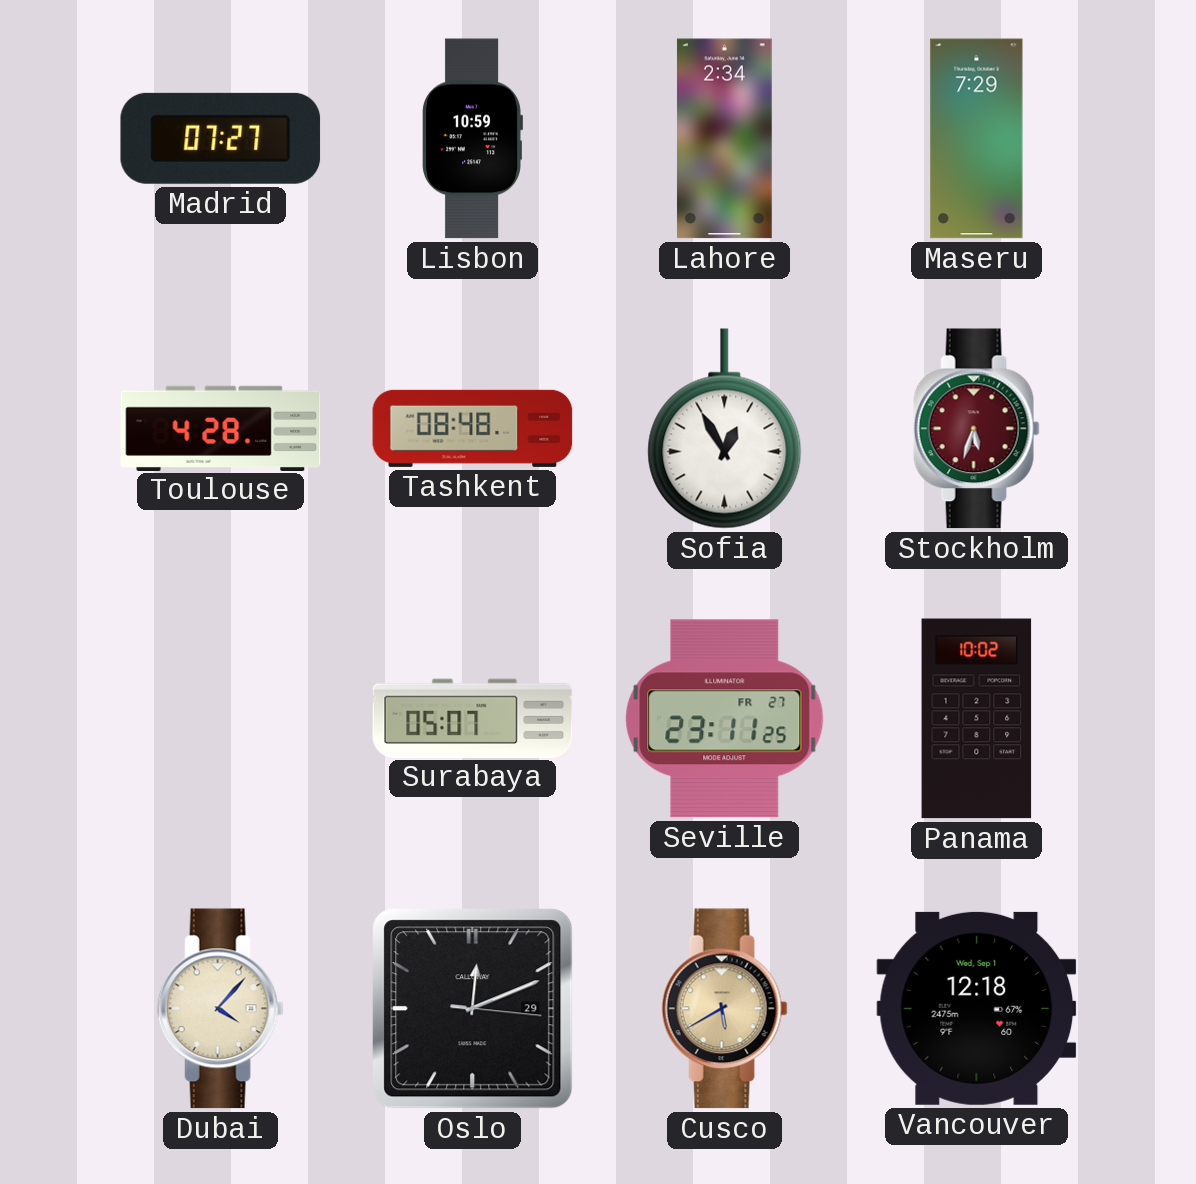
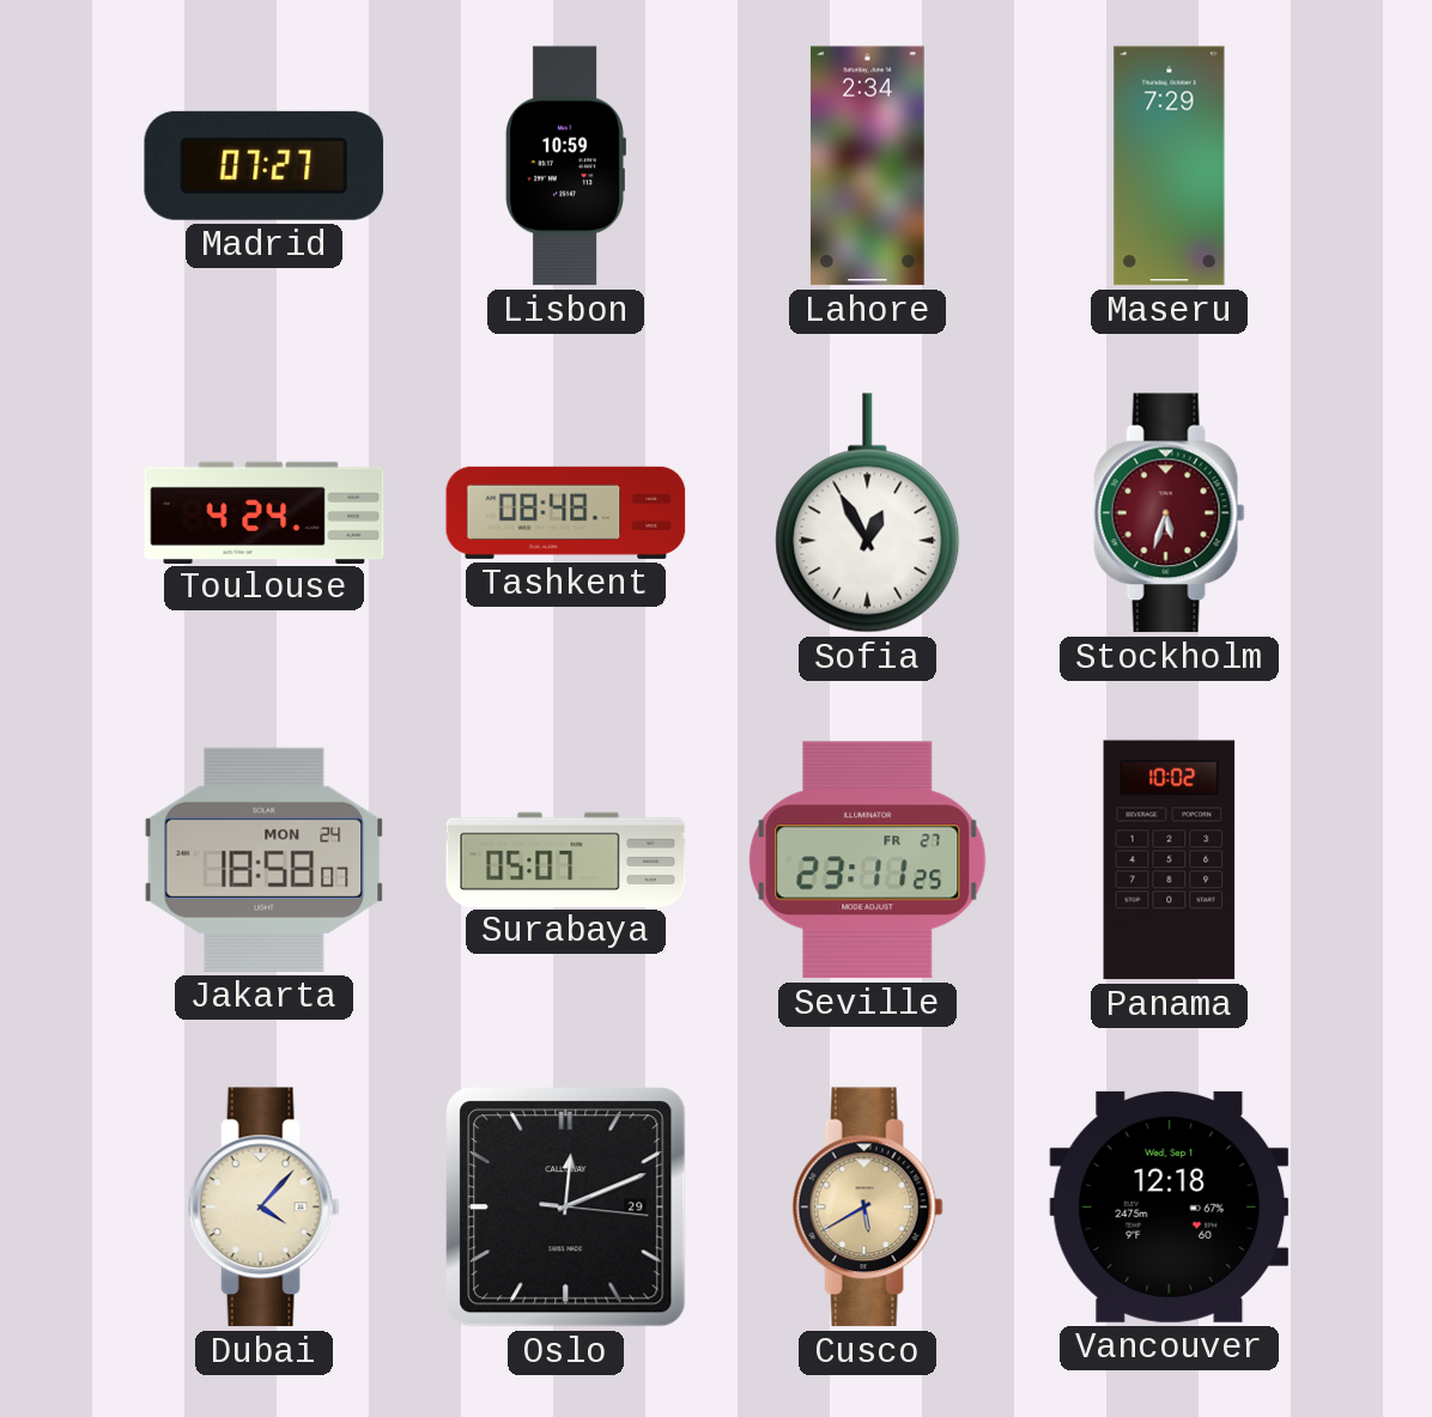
Toulouse: 4:28 -> 4:24
Jakarta: none -> 18:58
